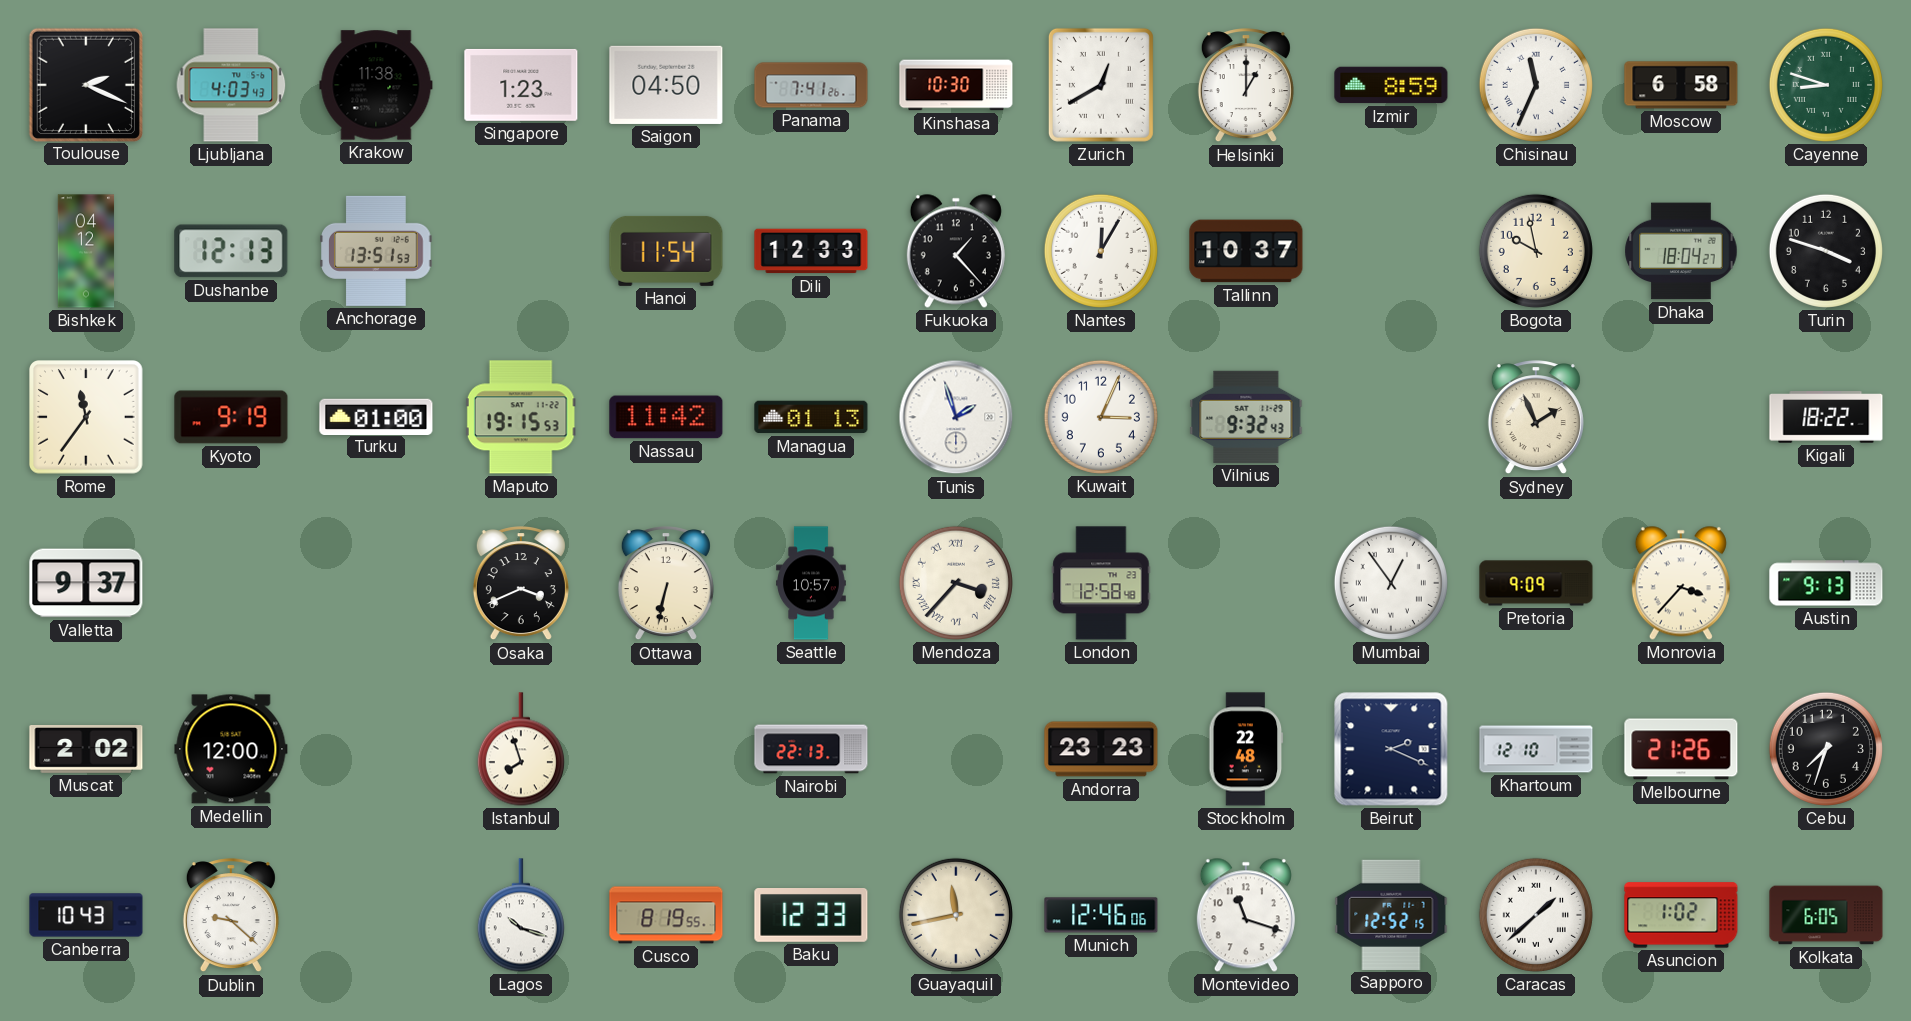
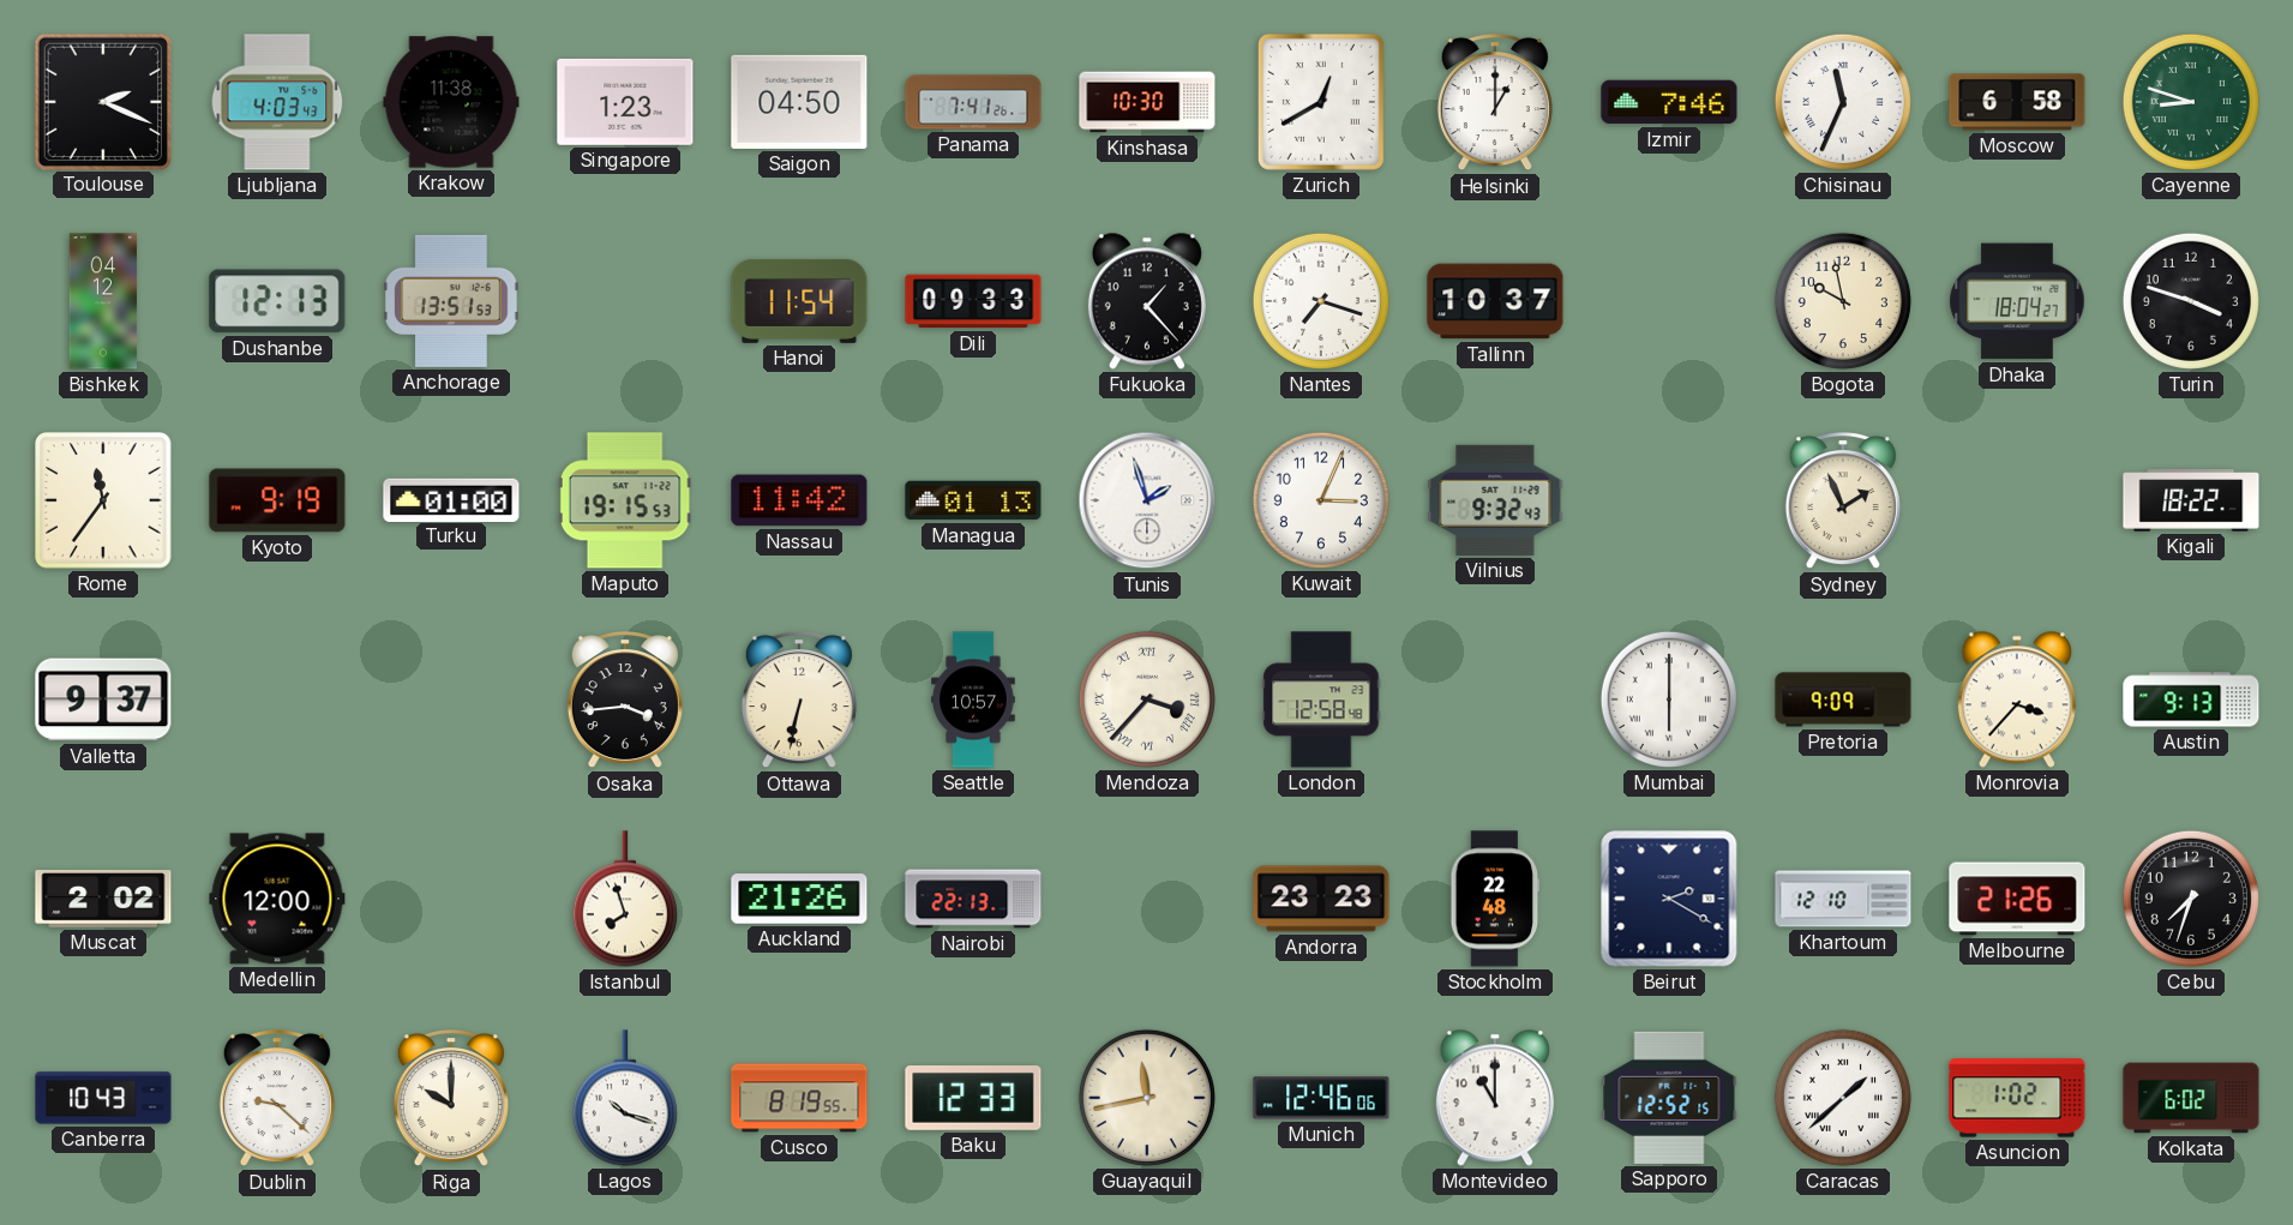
Izmir: 8:59 -> 7:46
Dili: 12:33 -> 09:33
Nantes: 12:05 -> 7:18
Osaka: 3:41 -> 3:44
Mumbai: 12:54 -> 6:00
Auckland: none -> 21:26
Beirut: 2:19 -> 2:20
Riga: none -> 10:00
Montevideo: 11:18 -> 11:00
Kolkata: 6:05 -> 6:02
